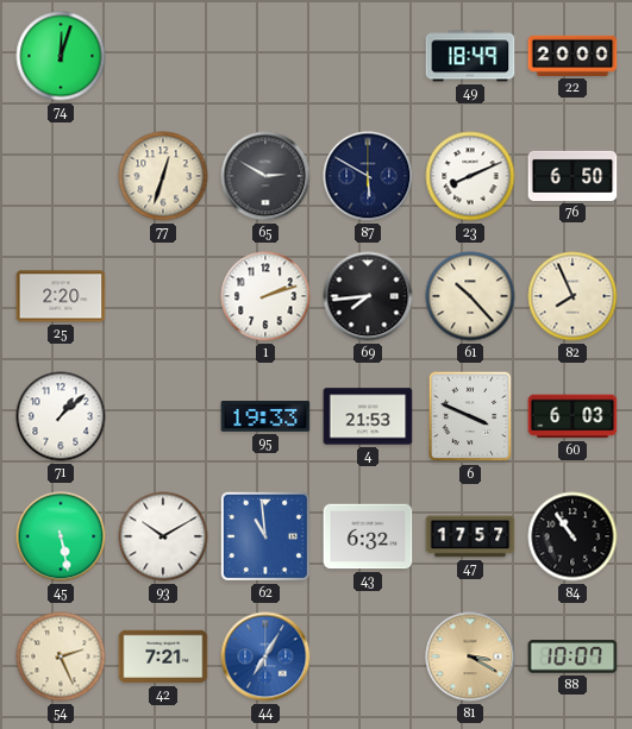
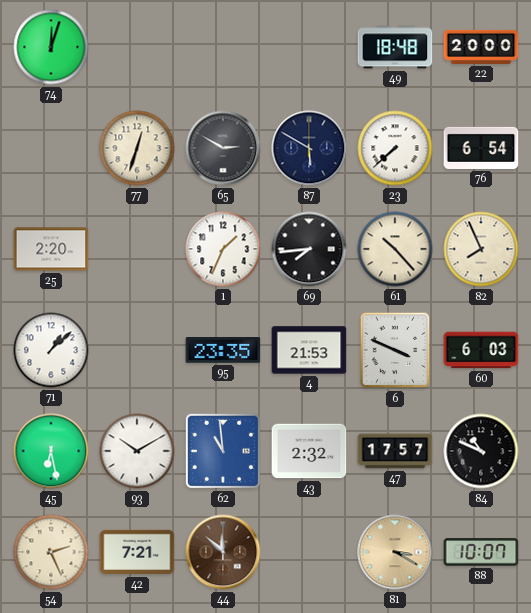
49: 18:49 -> 18:48
23: 8:11 -> 7:38
76: 6:50 -> 6:54
1: 2:12 -> 1:34
95: 19:33 -> 23:35
45: 5:28 -> 6:28
43: 6:32 -> 2:32
84: 10:54 -> 10:49
44: 7:05 -> 11:52
44 dial: blue -> brown
